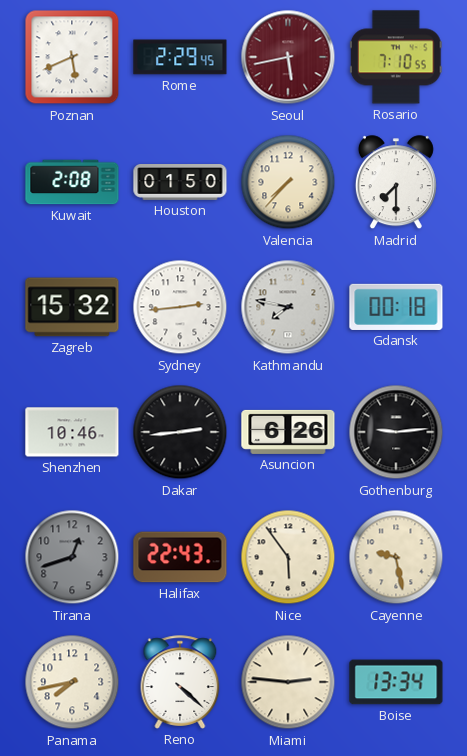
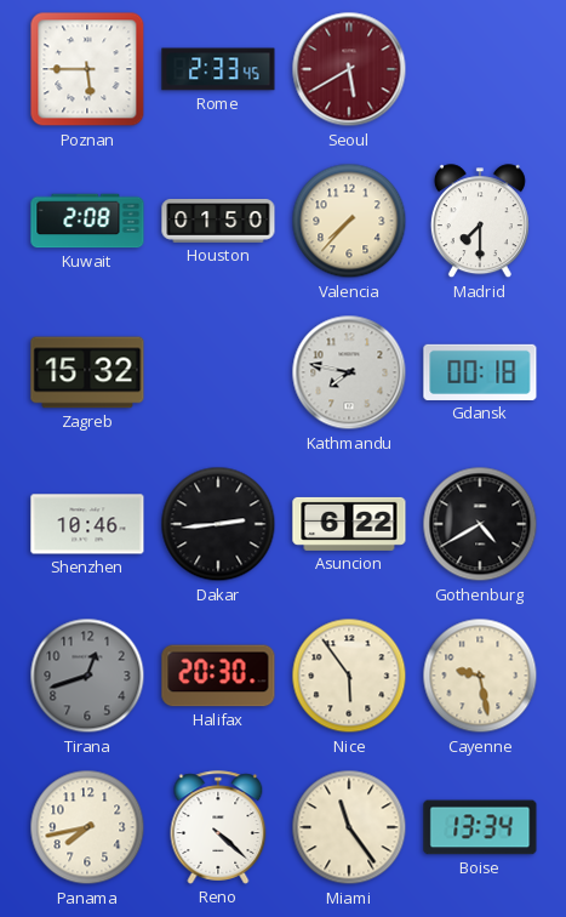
Poznan: 5:41 -> 5:45
Rome: 2:29 -> 2:33
Seoul: 5:43 -> 5:40
Rosario: 7:10 -> none
Sydney: 2:44 -> none
Asuncion: 6:26 -> 6:22
Gothenburg: 9:14 -> 4:40
Halifax: 22:43 -> 20:30
Miami: 2:46 -> 11:24
